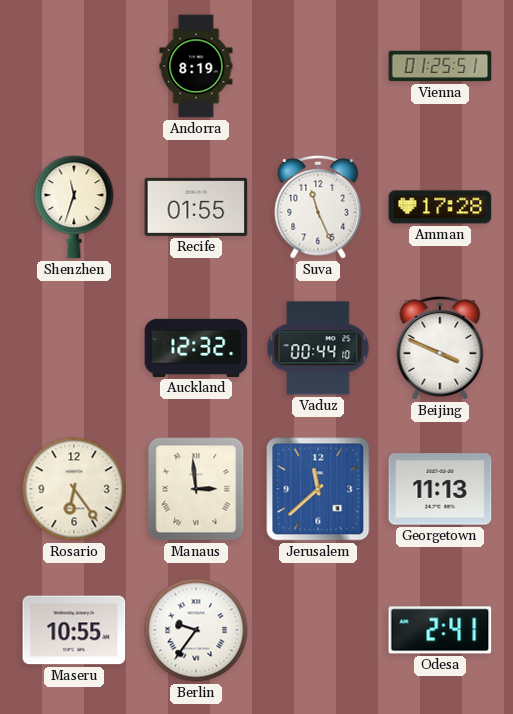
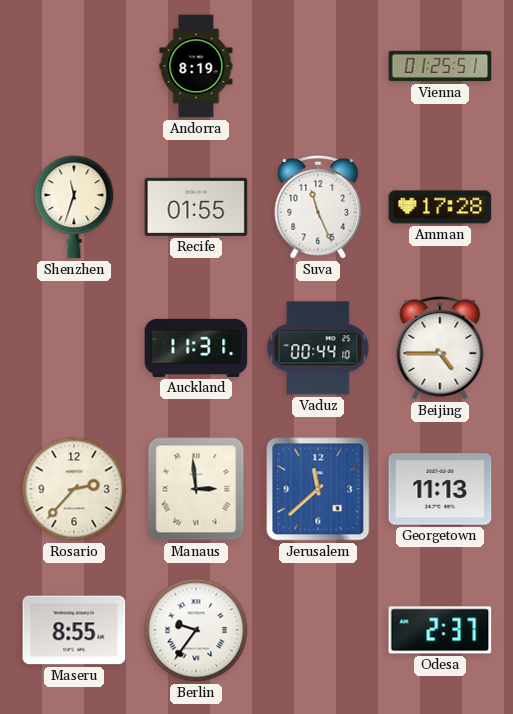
Auckland: 12:32 -> 11:31
Beijing: 3:49 -> 4:45
Rosario: 6:24 -> 2:37
Maseru: 10:55 -> 8:55
Odesa: 2:41 -> 2:37
